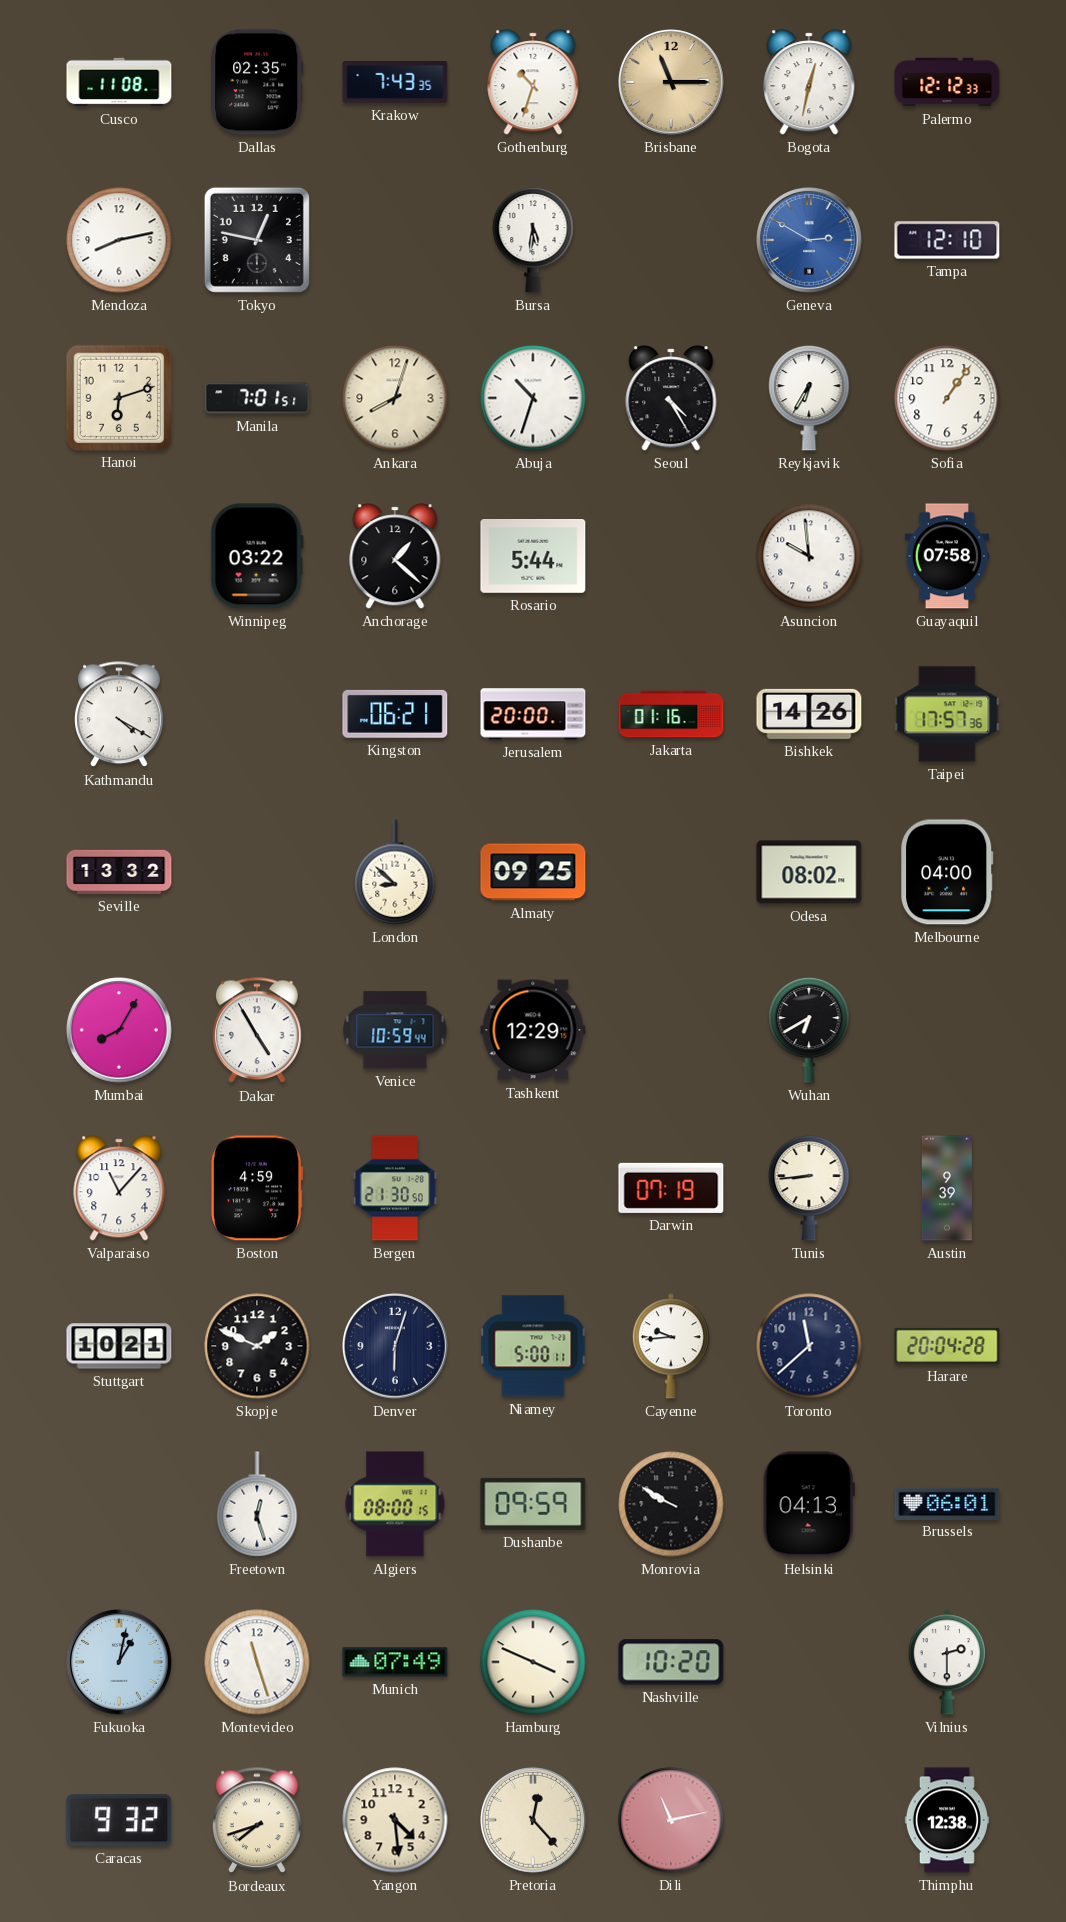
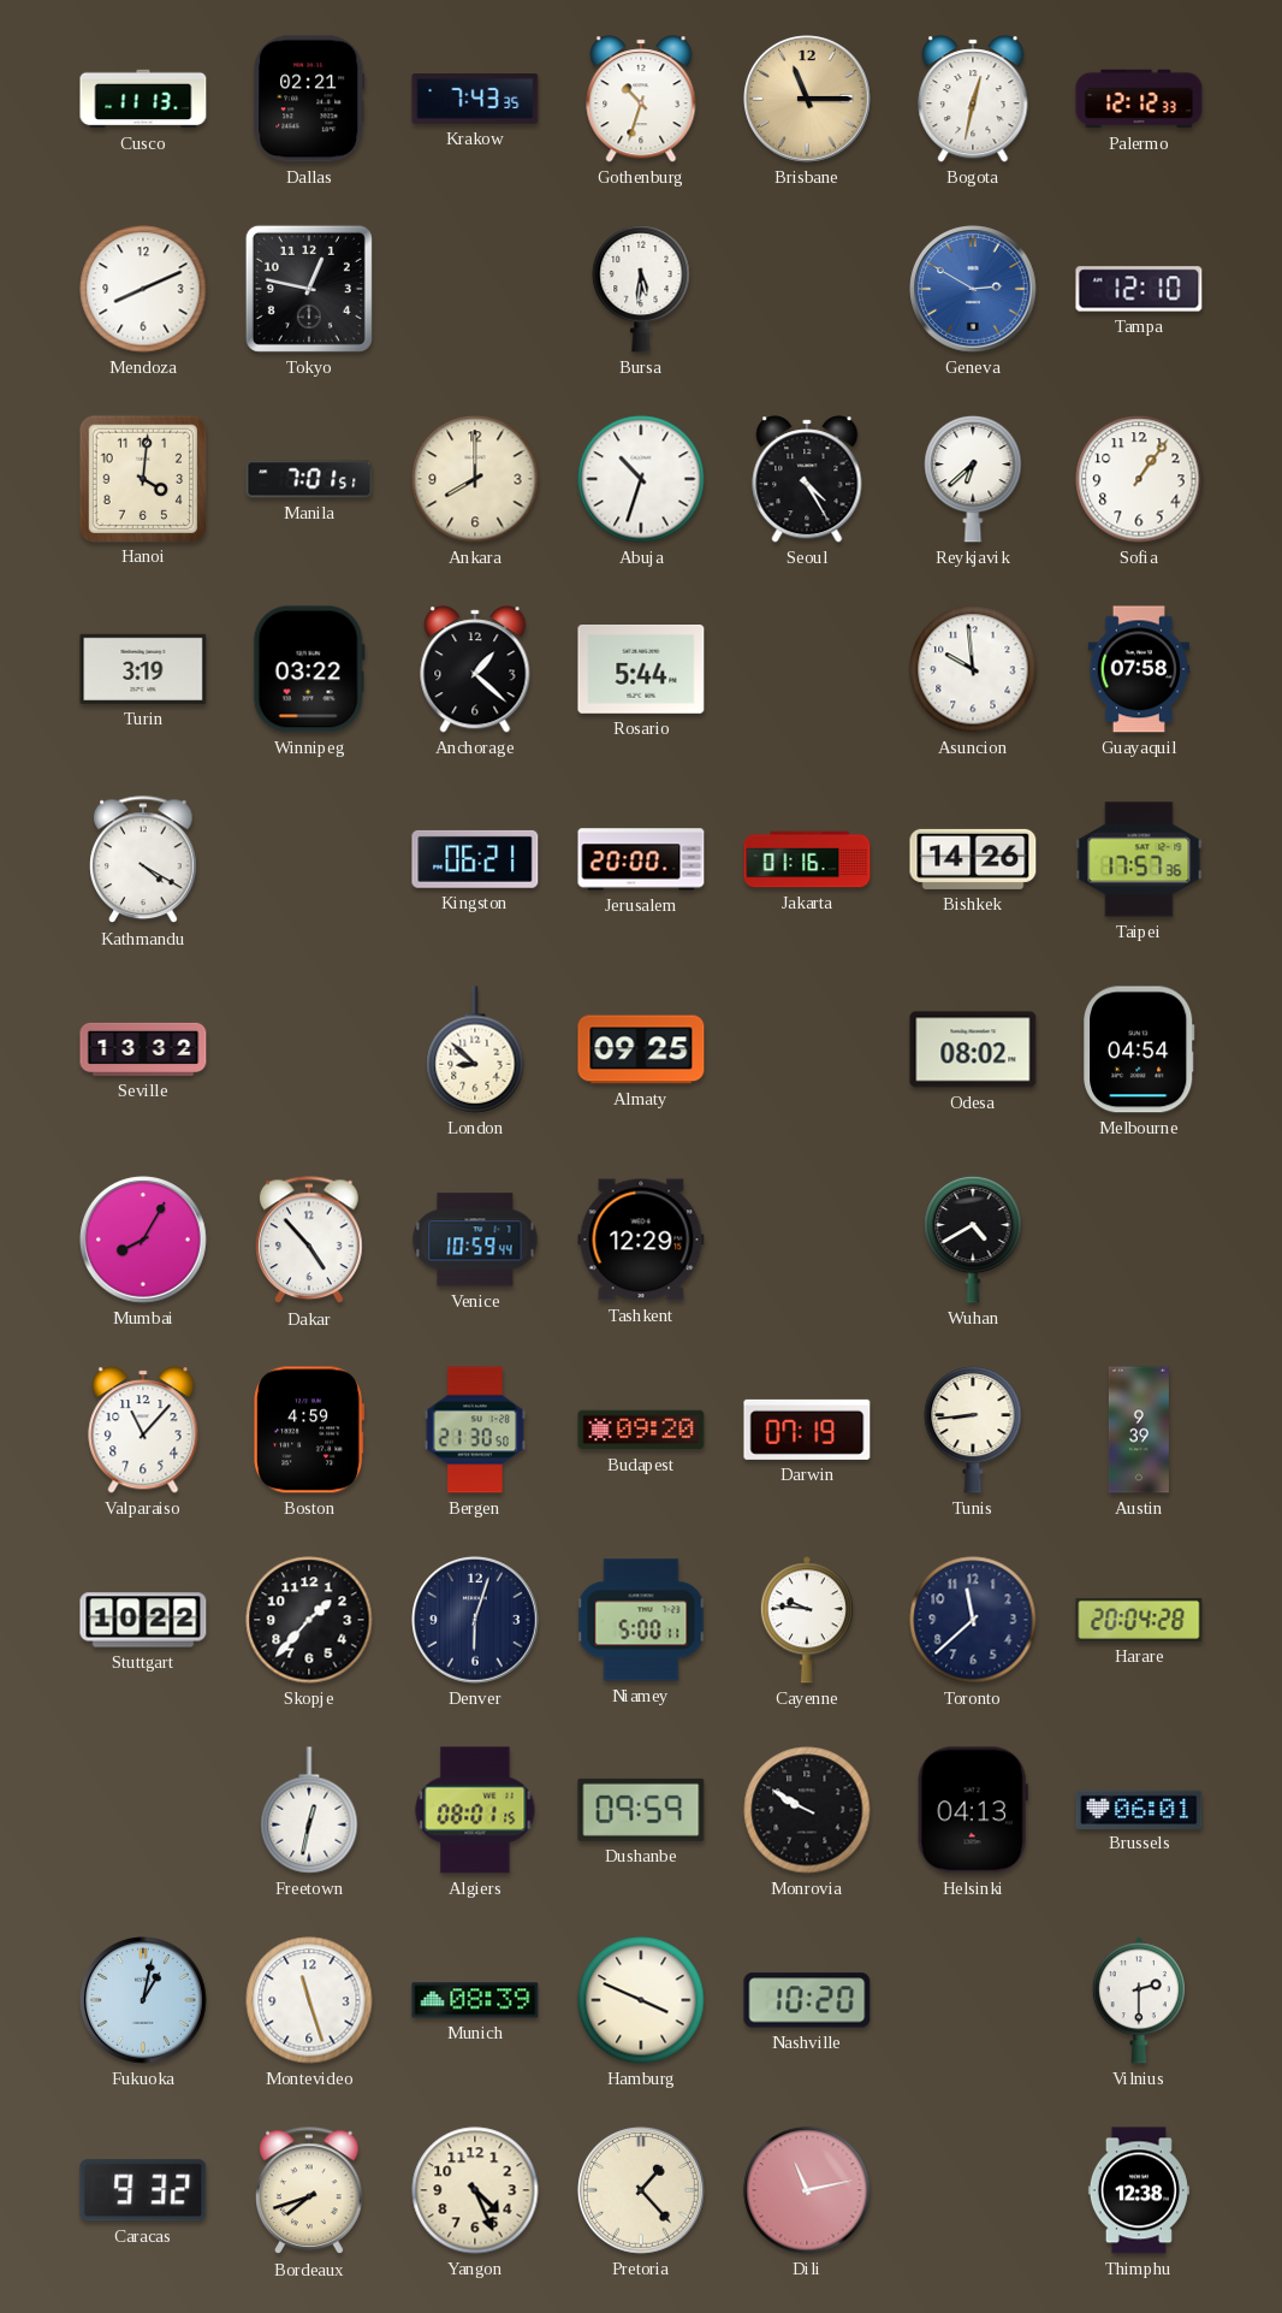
Cusco: 11:08 -> 11:13
Dallas: 02:35 -> 02:21
Mendoza: 8:13 -> 8:11
Hanoi: 6:12 -> 4:01
Ankara: 8:03 -> 8:00
Reykjavik: 6:35 -> 6:38
Turin: none -> 3:19
Melbourne: 04:00 -> 04:54
Dakar: 4:55 -> 4:53
Wuhan: 6:40 -> 4:40
Budapest: none -> 09:20
Stuttgart: 10:21 -> 10:22
Skopje: 1:49 -> 1:37
Cayenne: 9:44 -> 9:46
Freetown: 12:27 -> 12:32
Algiers: 08:00 -> 08:01
Munich: 07:49 -> 08:39
Yangon: 4:29 -> 4:26
Pretoria: 12:23 -> 1:23
